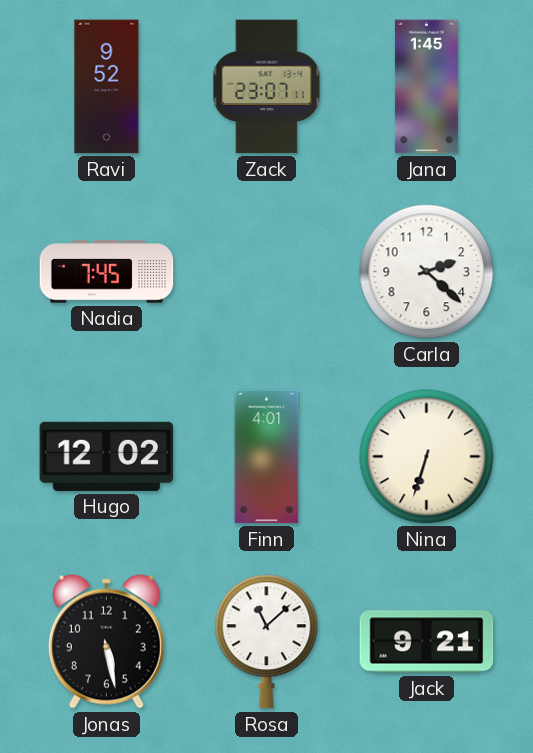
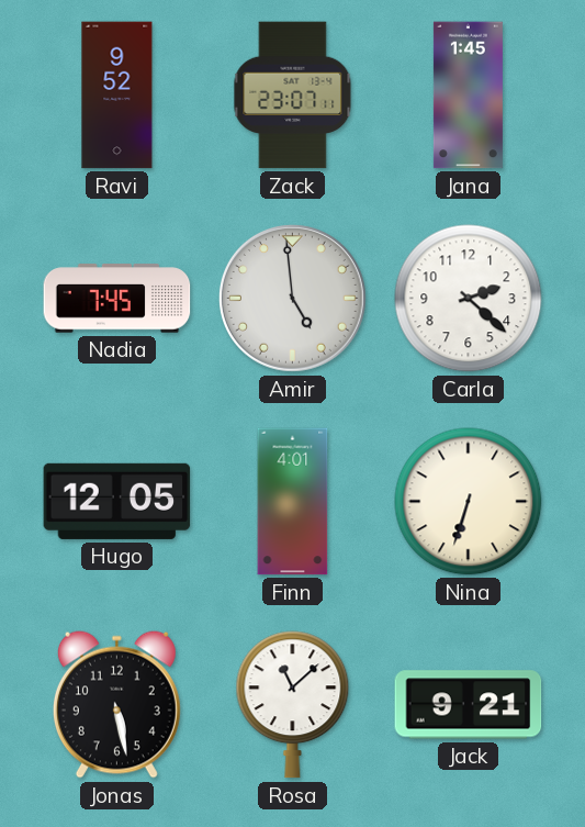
Amir: none -> 4:59
Hugo: 12:02 -> 12:05
